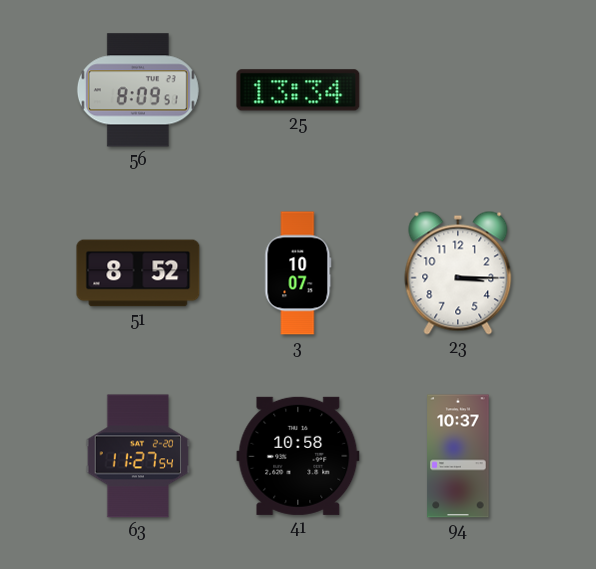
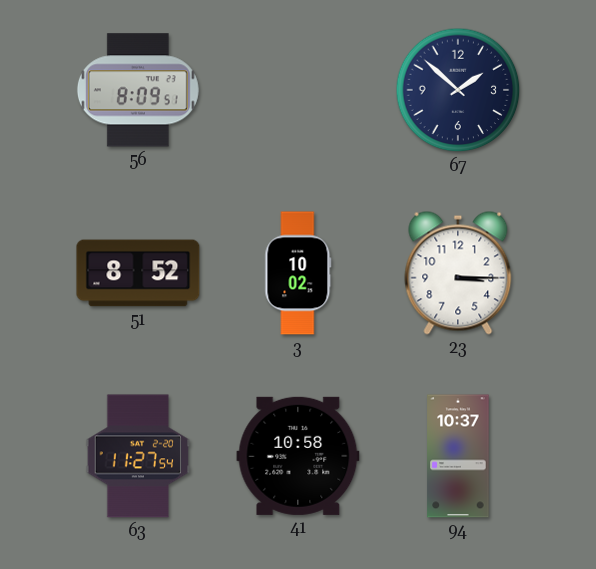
25: 13:34 -> none
67: none -> 1:52
3: 10:07 -> 10:02
